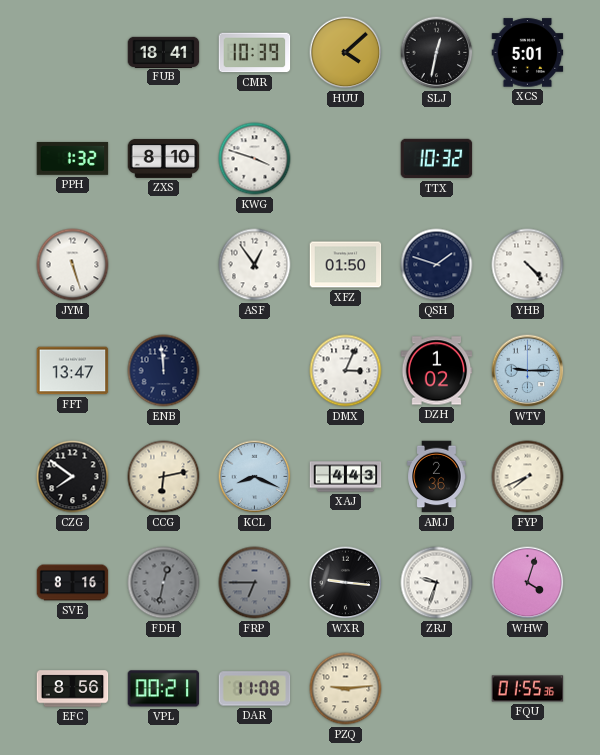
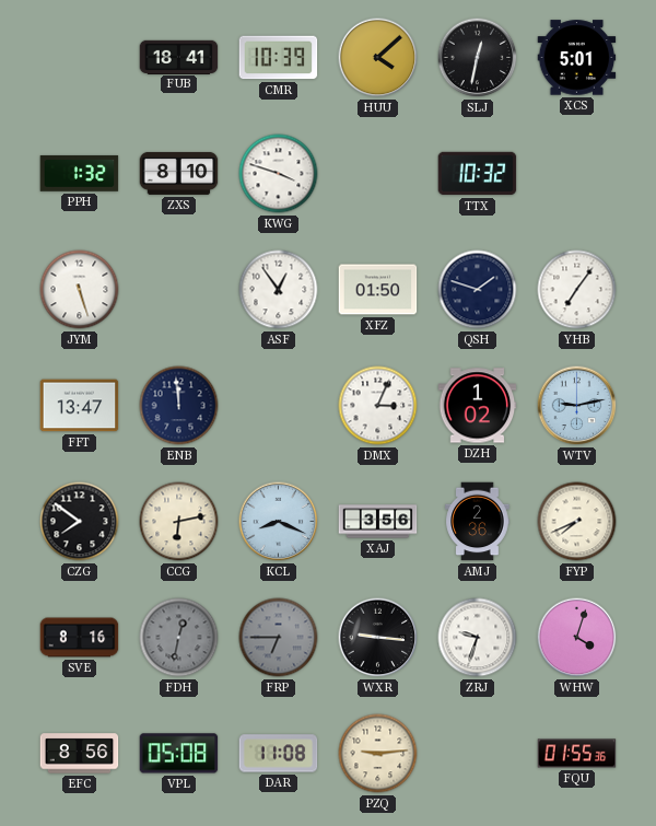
YHB: 4:23 -> 7:06
WTV: 9:15 -> 9:13
XAJ: 4:43 -> 3:56
VPL: 00:21 -> 05:08
